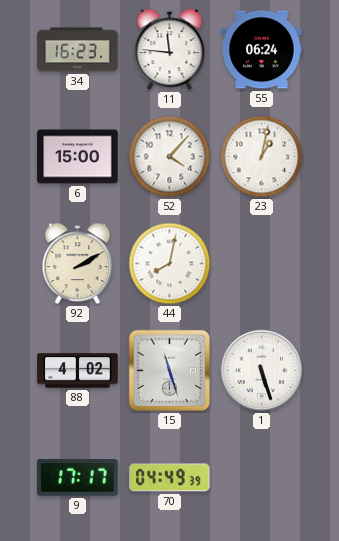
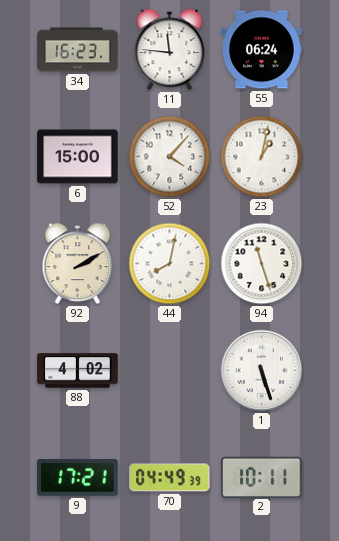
94: none -> 11:27
15: 11:27 -> none
9: 17:17 -> 17:21
2: none -> 10:11
